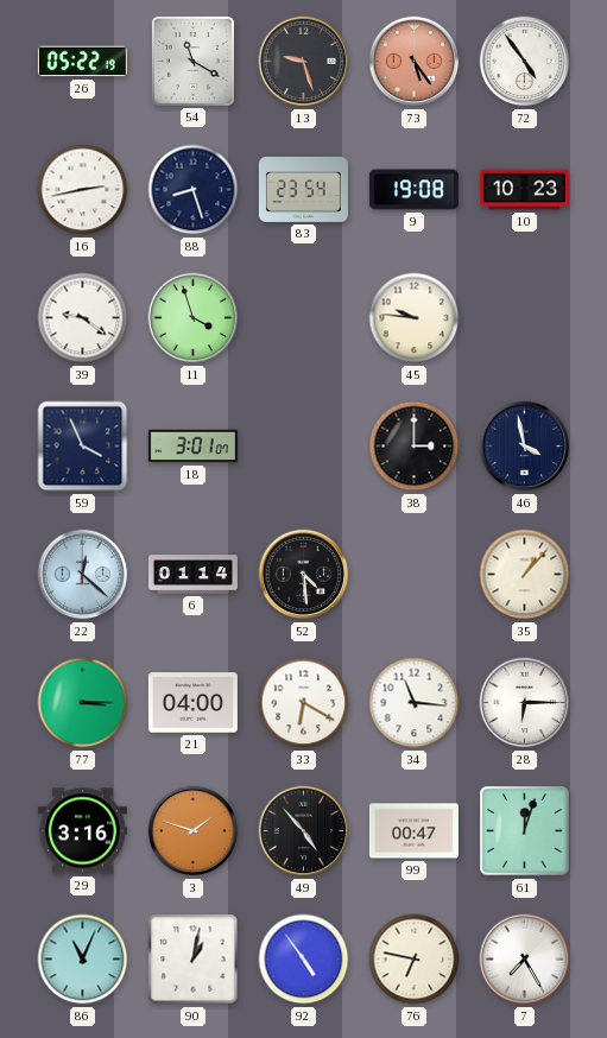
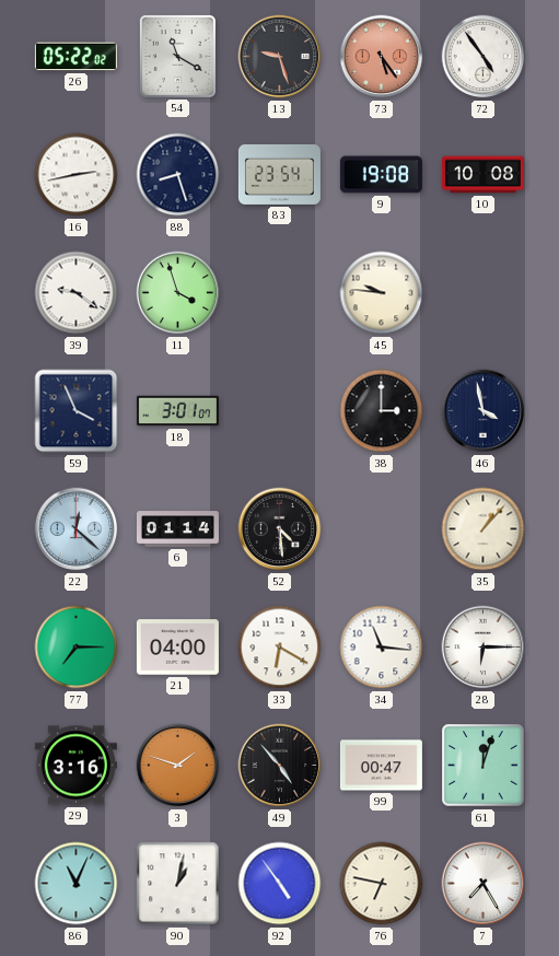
26: 05:22:19 -> 05:22:02
10: 10:23 -> 10:08
77: 3:15 -> 7:15
